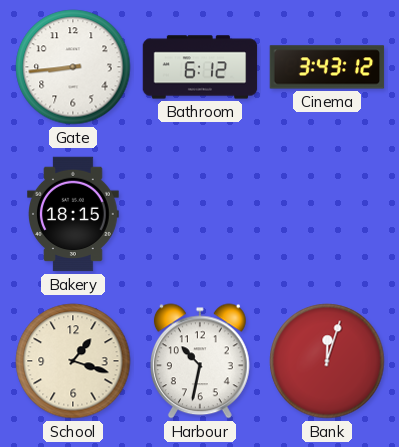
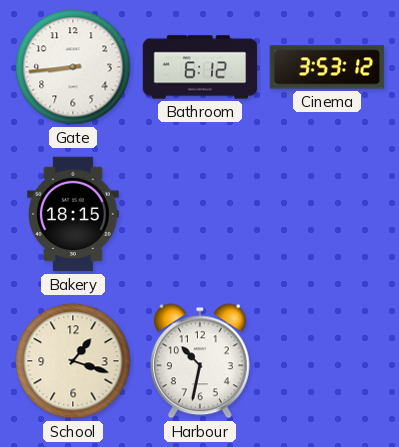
Cinema: 3:43 -> 3:53
Bank: 12:03 -> none
